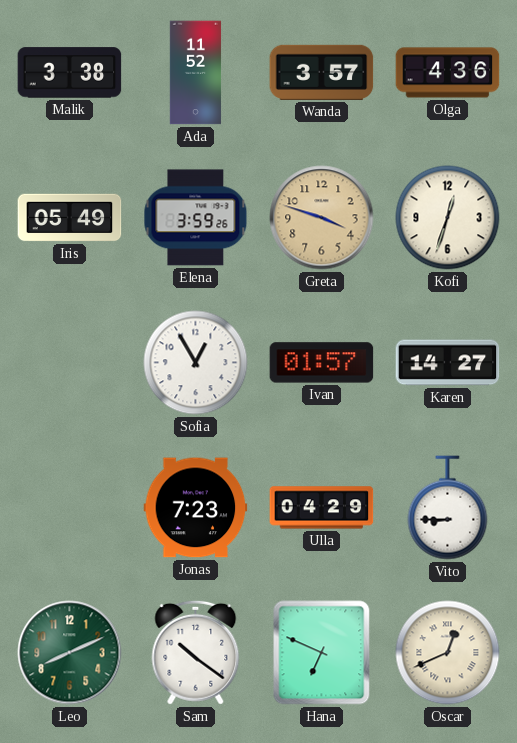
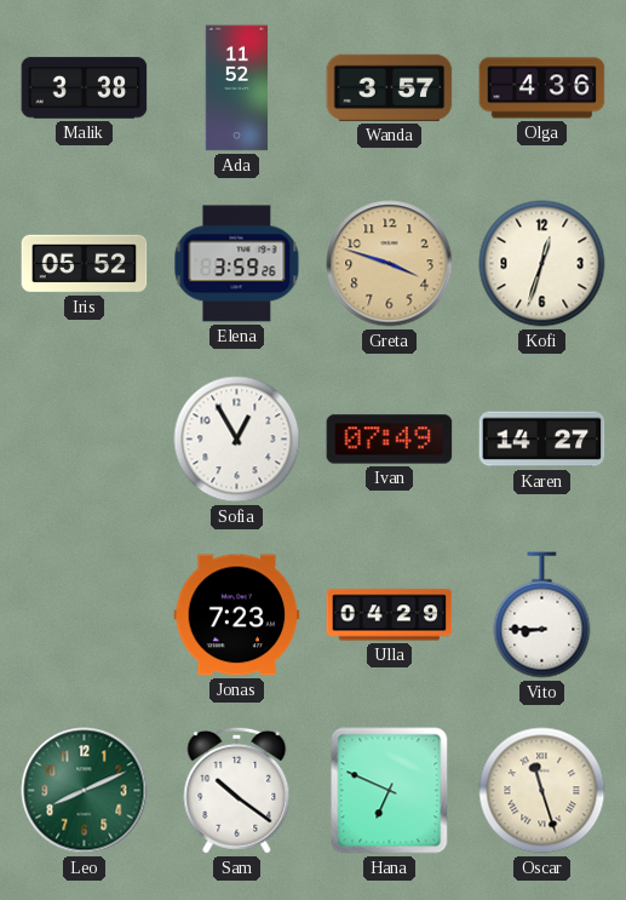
Iris: 05:49 -> 05:52
Ivan: 01:57 -> 07:49
Oscar: 12:41 -> 11:27
